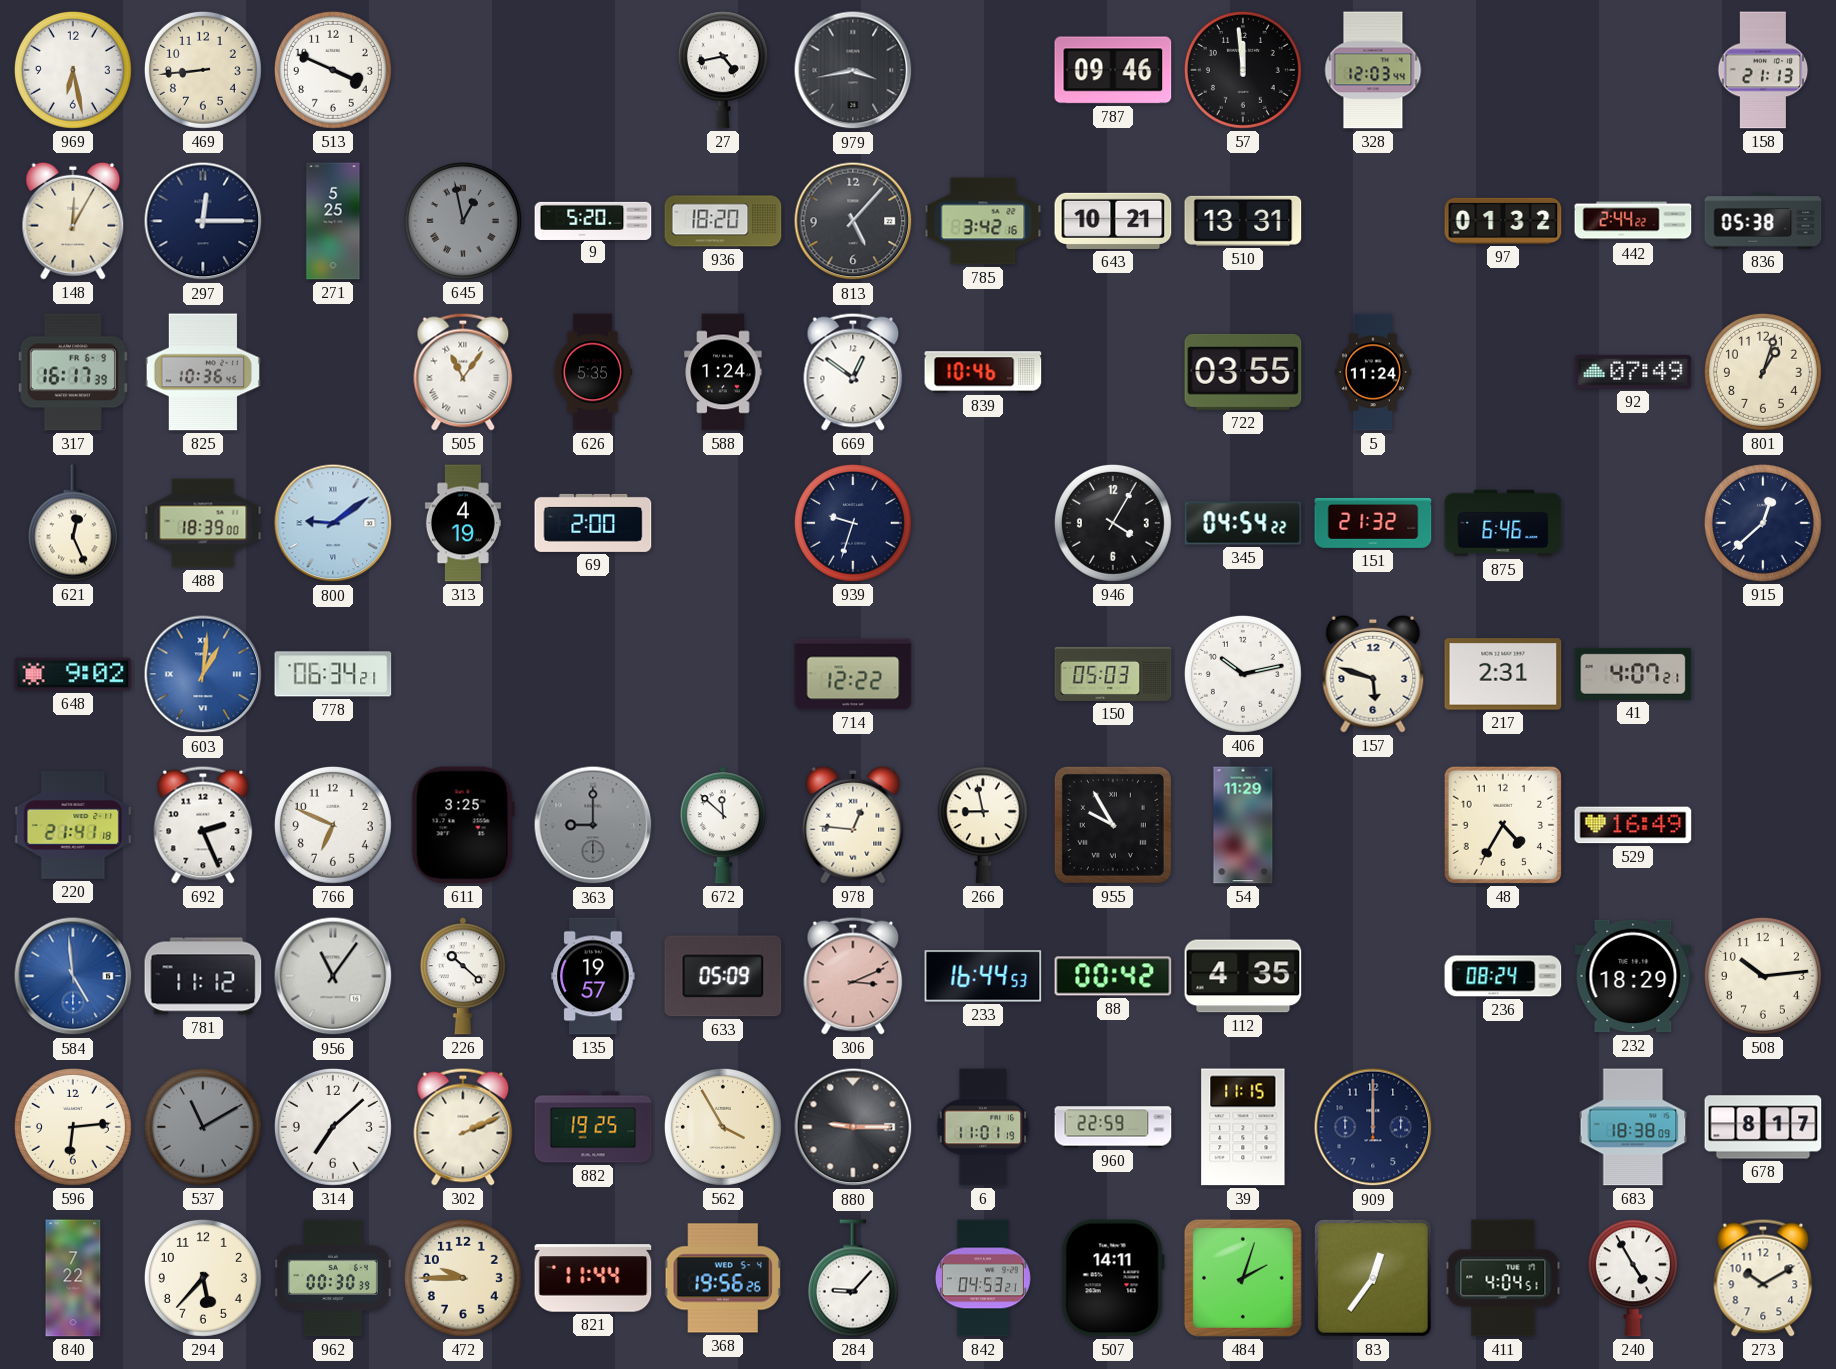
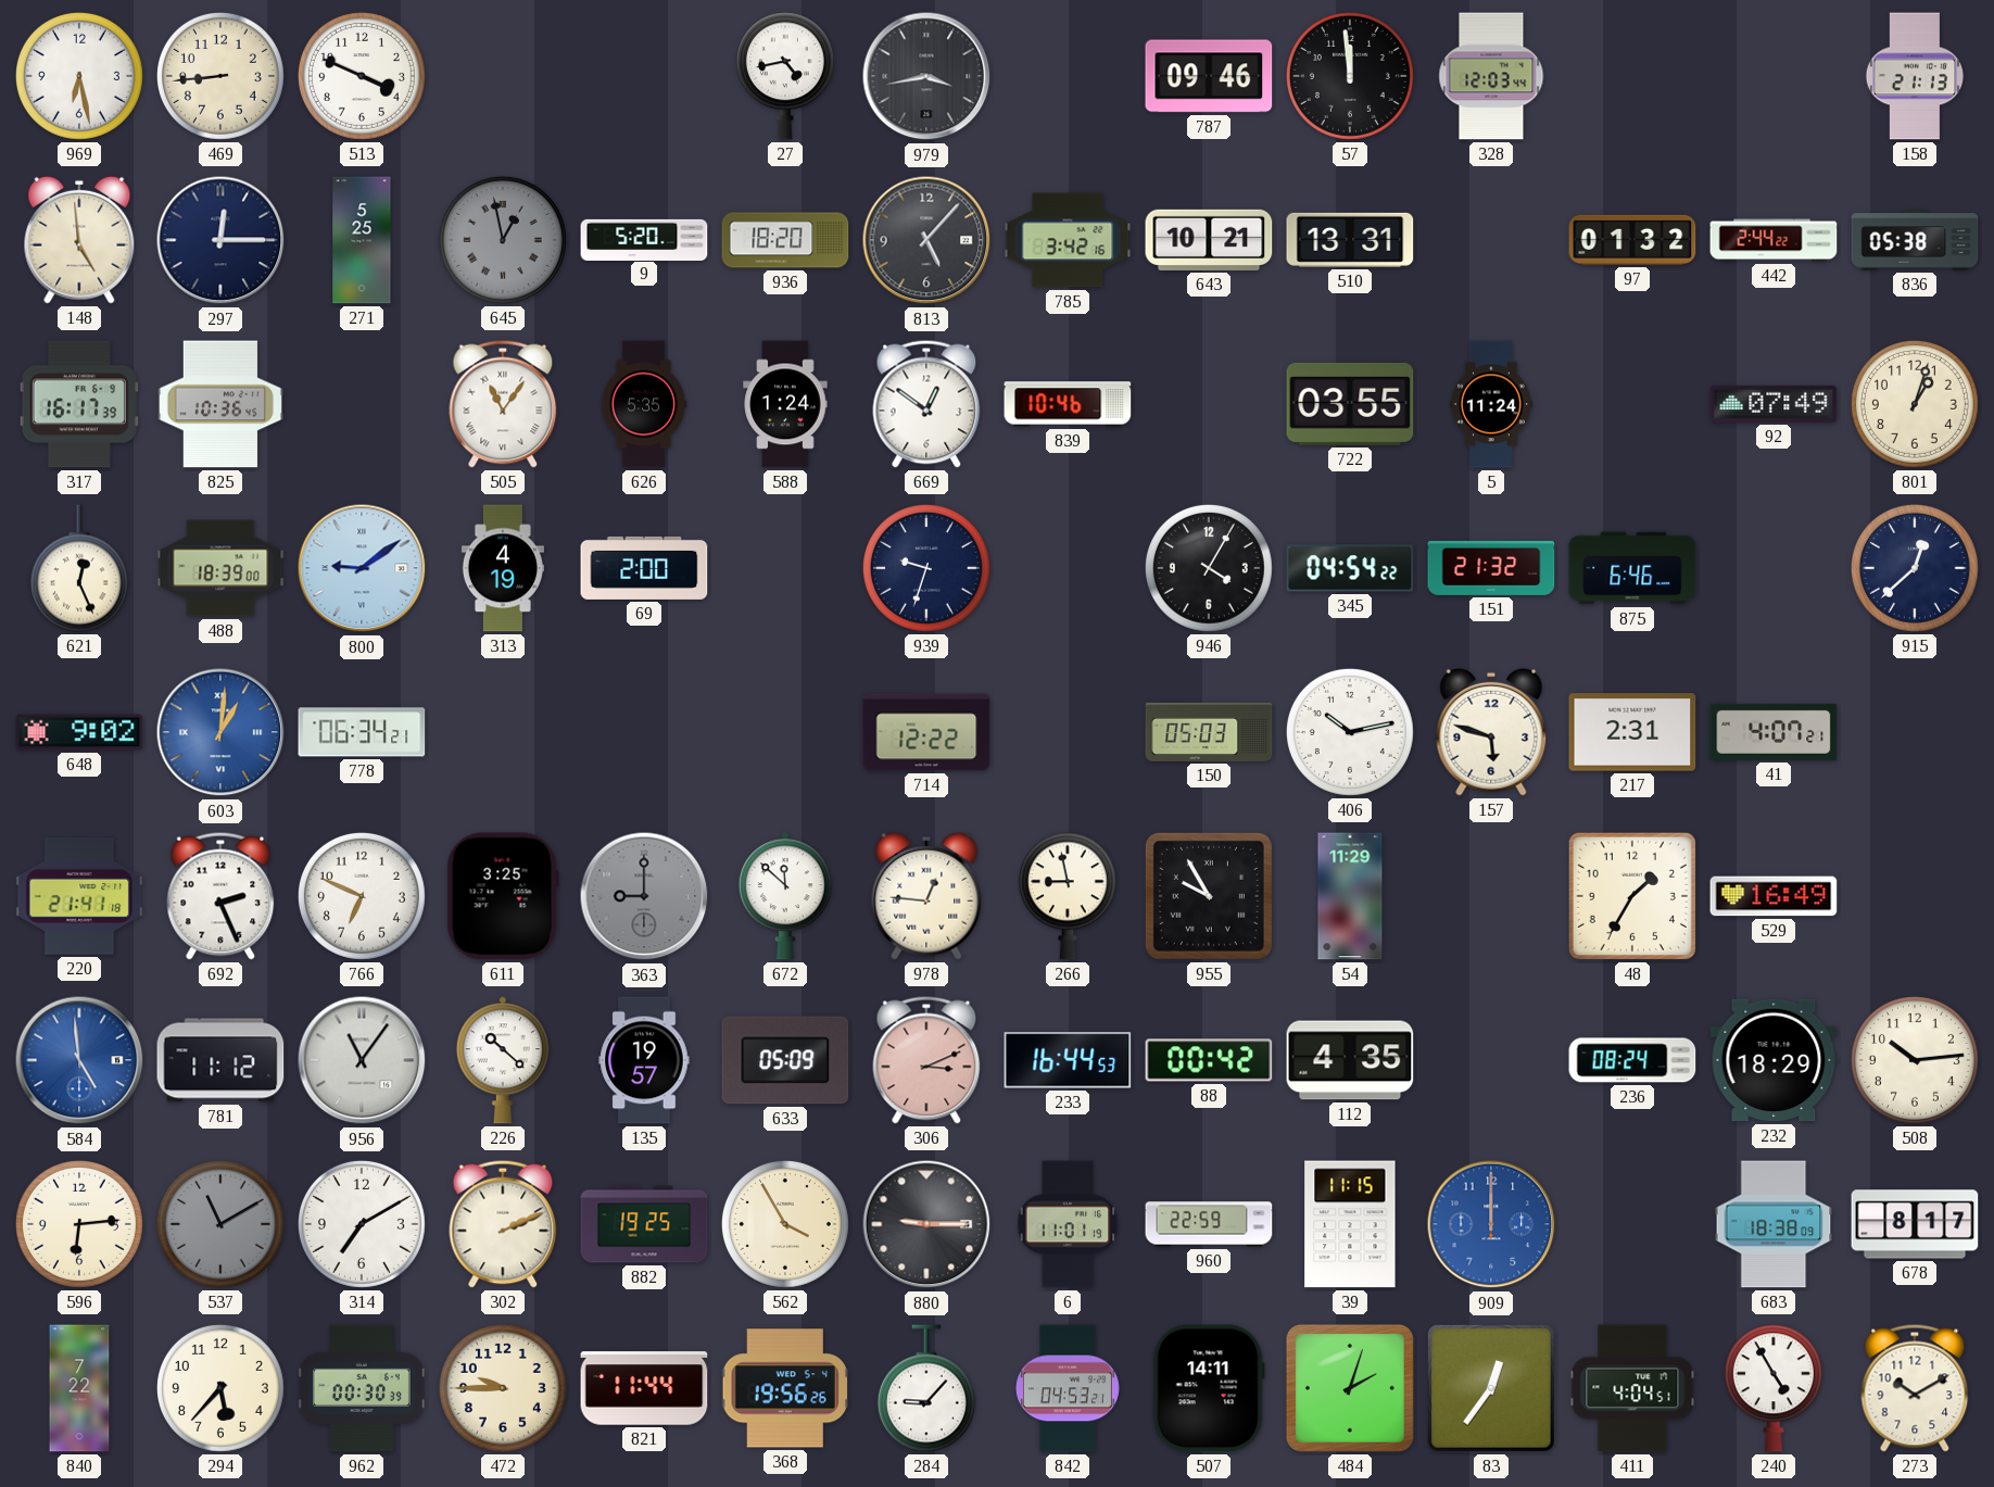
148: 12:05 -> 4:59
48: 4:35 -> 1:35
314: 7:08 -> 7:10
909 dial: navy -> blue
